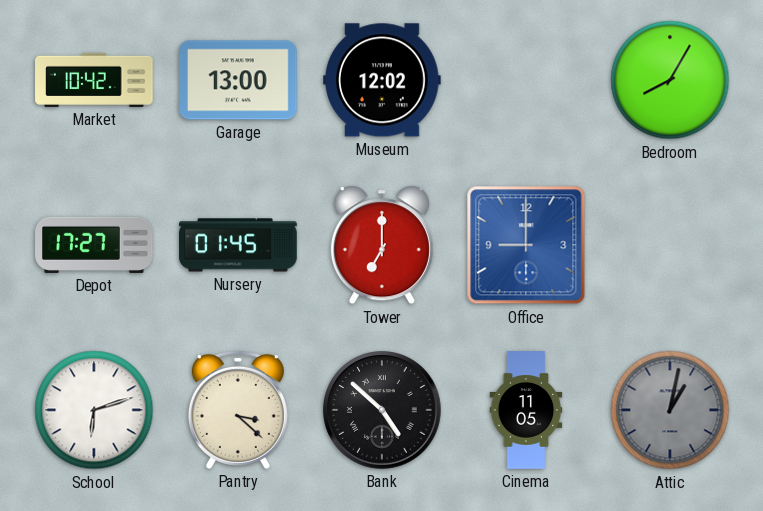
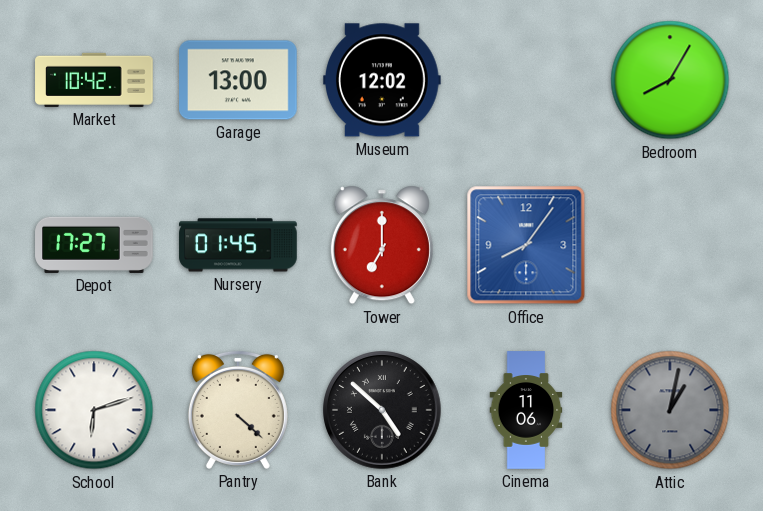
Office: 9:00 -> 8:06
Pantry: 3:22 -> 4:22
Cinema: 11:05 -> 11:06
